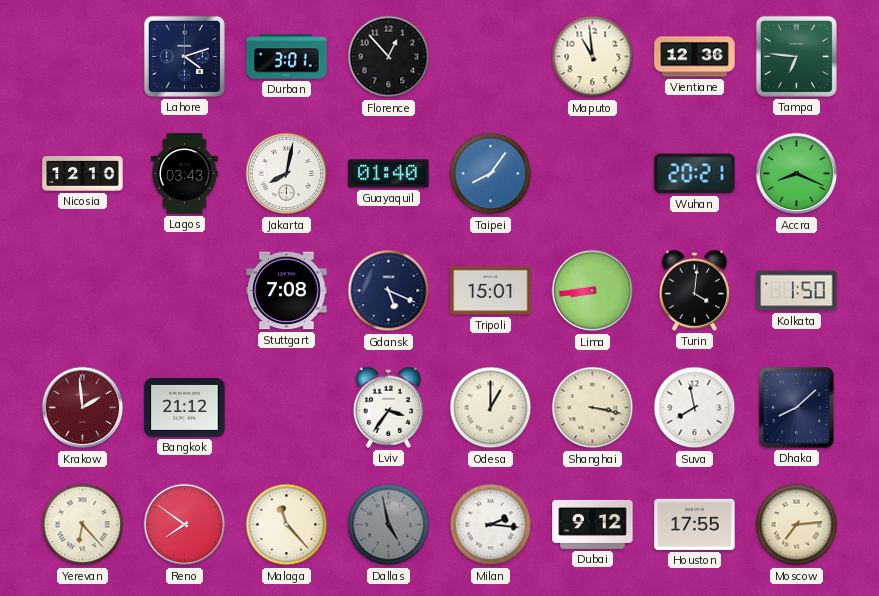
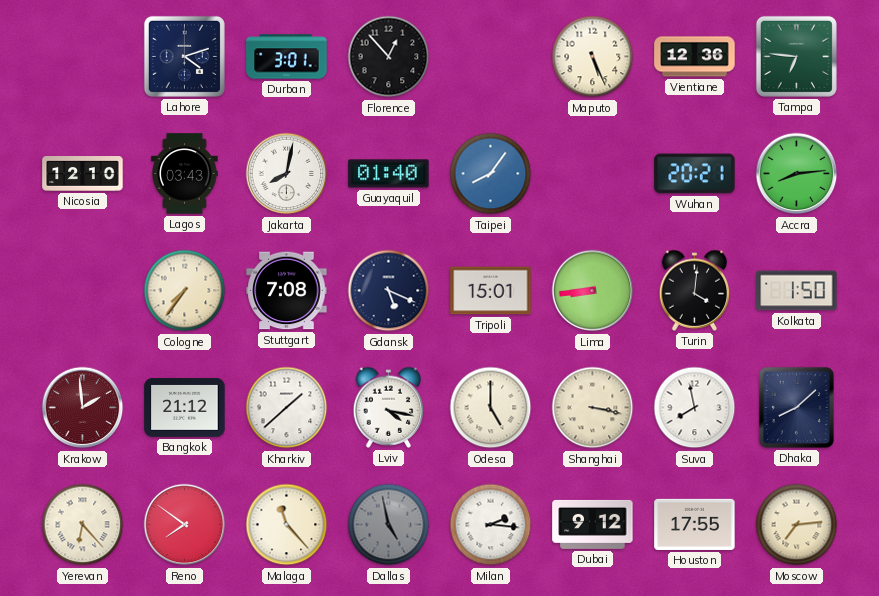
Maputo: 10:59 -> 5:26
Accra: 8:19 -> 8:14
Cologne: none -> 7:36
Kharkiv: none -> 1:38
Lviv: 3:36 -> 4:17
Odesa: 1:00 -> 5:00
